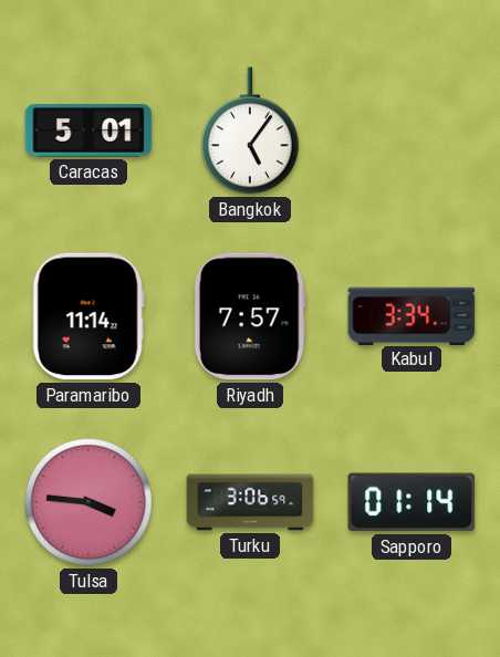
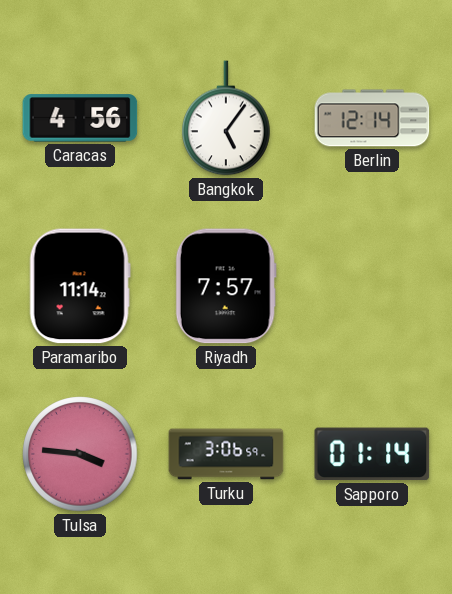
Caracas: 5:01 -> 4:56
Berlin: none -> 12:14
Kabul: 3:34 -> none
